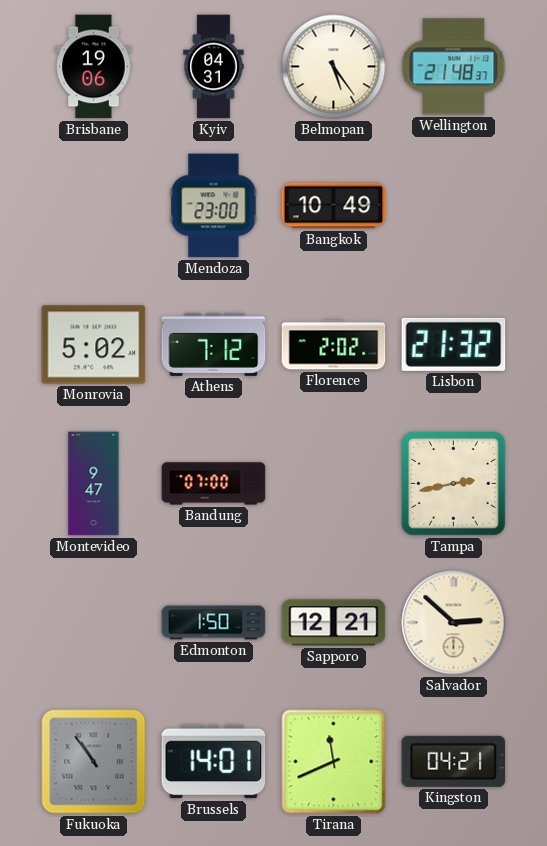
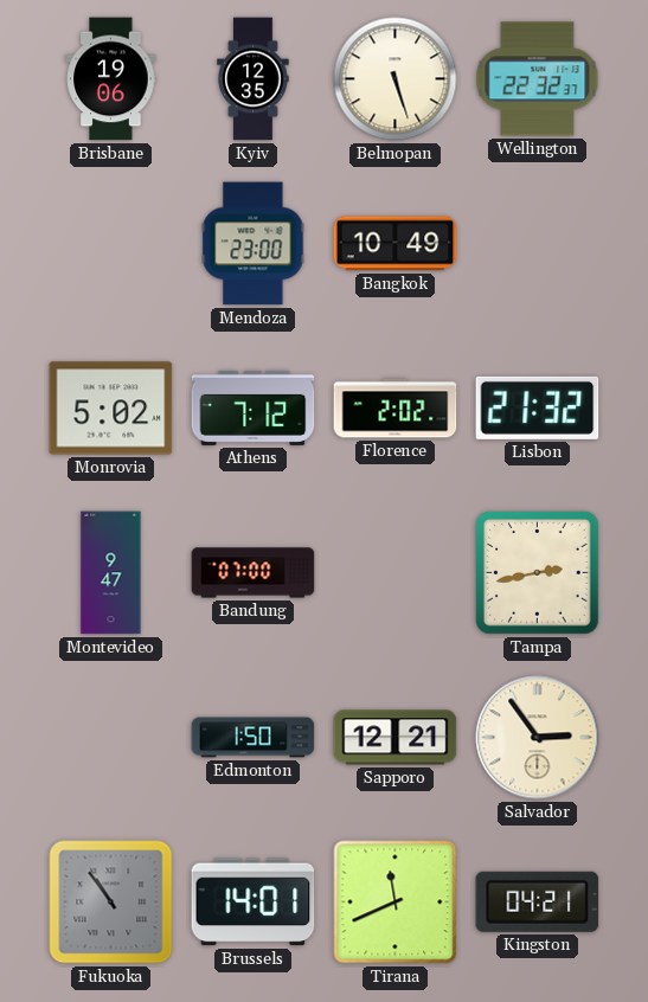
Kyiv: 04:31 -> 12:35
Belmopan: 5:24 -> 5:27
Wellington: 21:48 -> 22:32
Salvador: 2:52 -> 2:54
